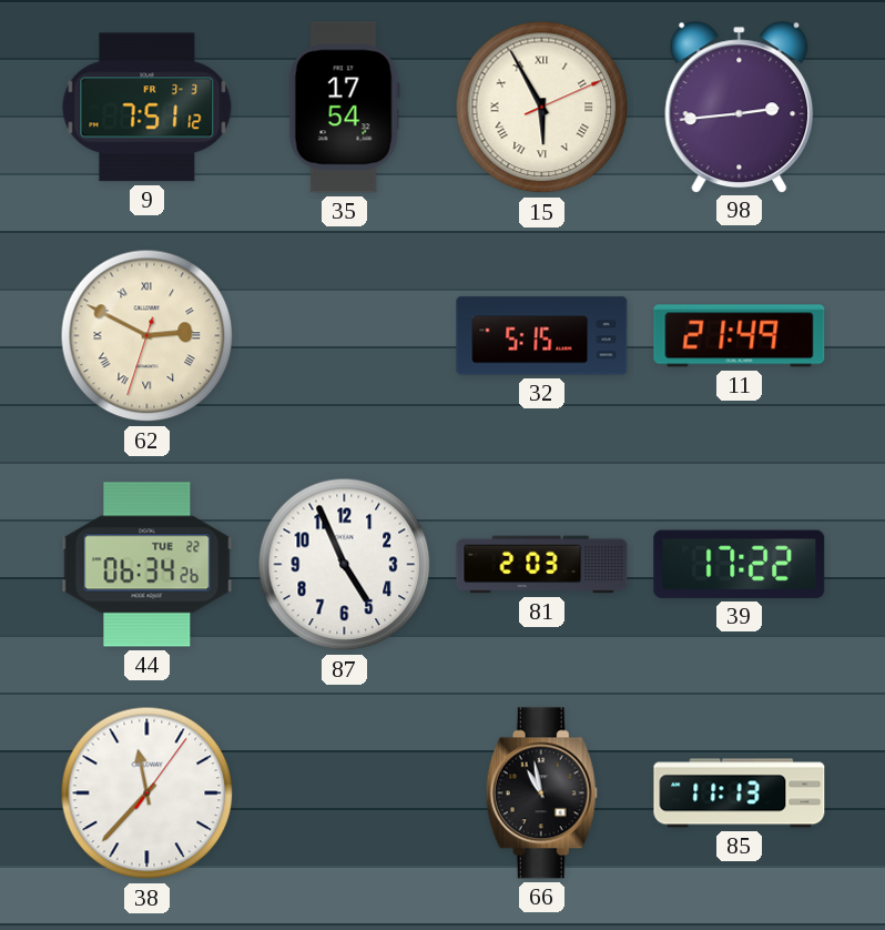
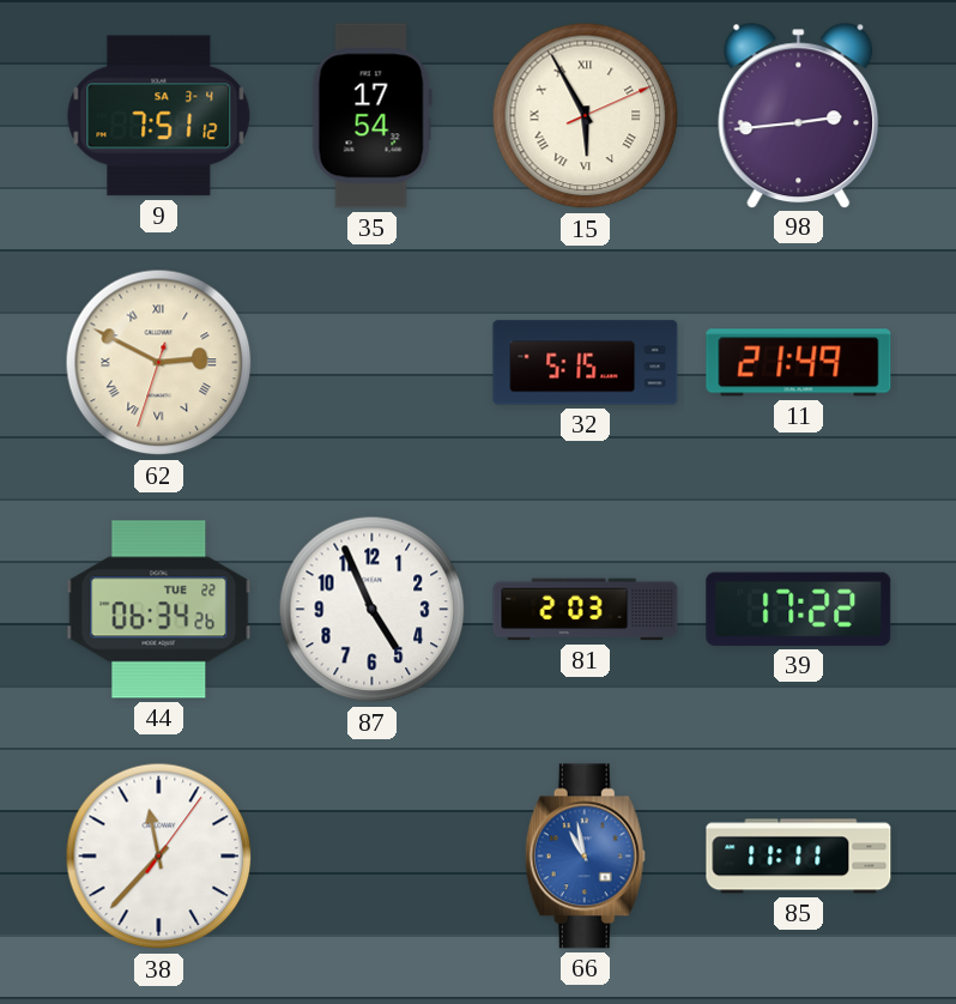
9 date: FR 3-3 -> SA 3-4
66 dial: black -> blue
85: 11:13 -> 11:11
